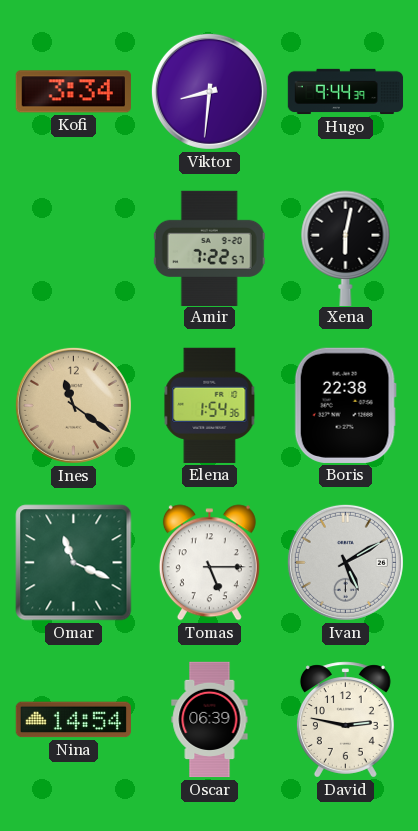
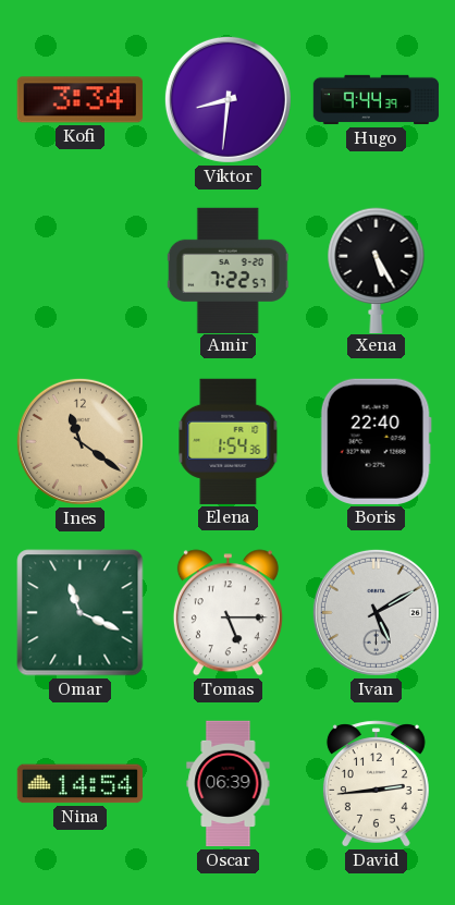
Xena: 6:02 -> 5:25
Boris: 22:38 -> 22:40
David: 2:47 -> 2:44
